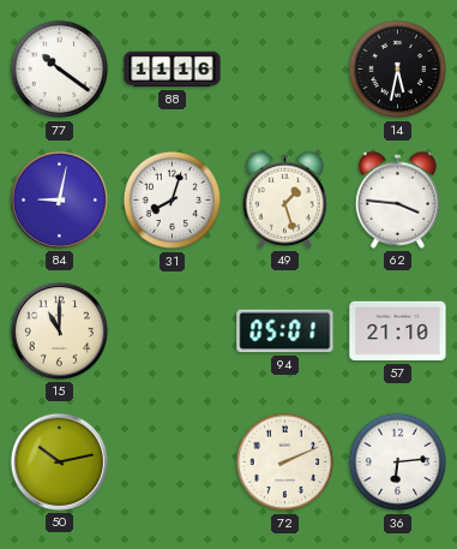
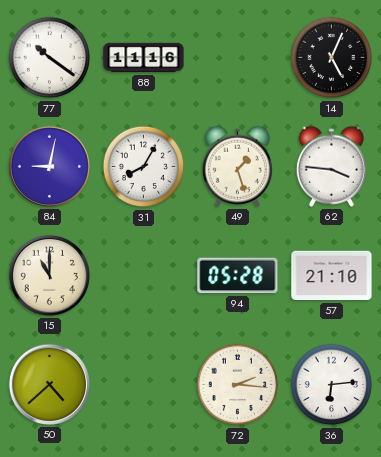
14: 5:32 -> 5:04
31: 8:03 -> 8:05
94: 05:01 -> 05:28
50: 10:13 -> 4:38
72: 2:11 -> 2:16
